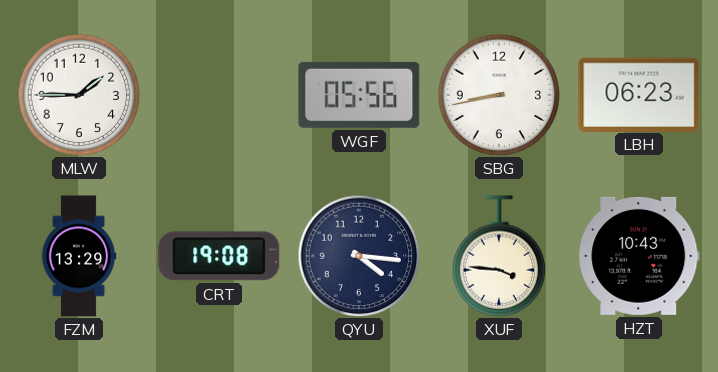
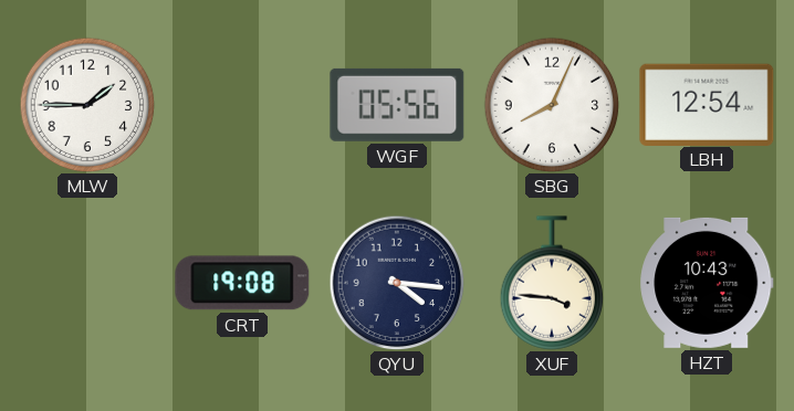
SBG: 8:43 -> 8:04
LBH: 06:23 -> 12:54
FZM: 13:29 -> none
